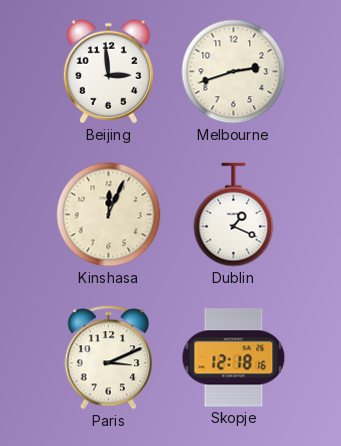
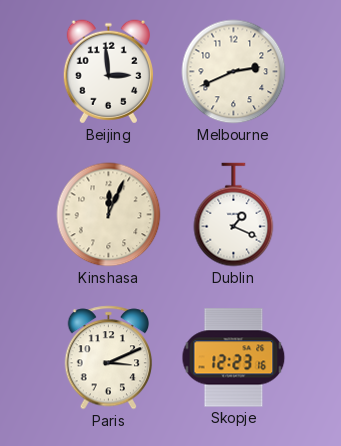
Melbourne: 2:42 -> 2:41
Skopje: 12:18 -> 12:23
